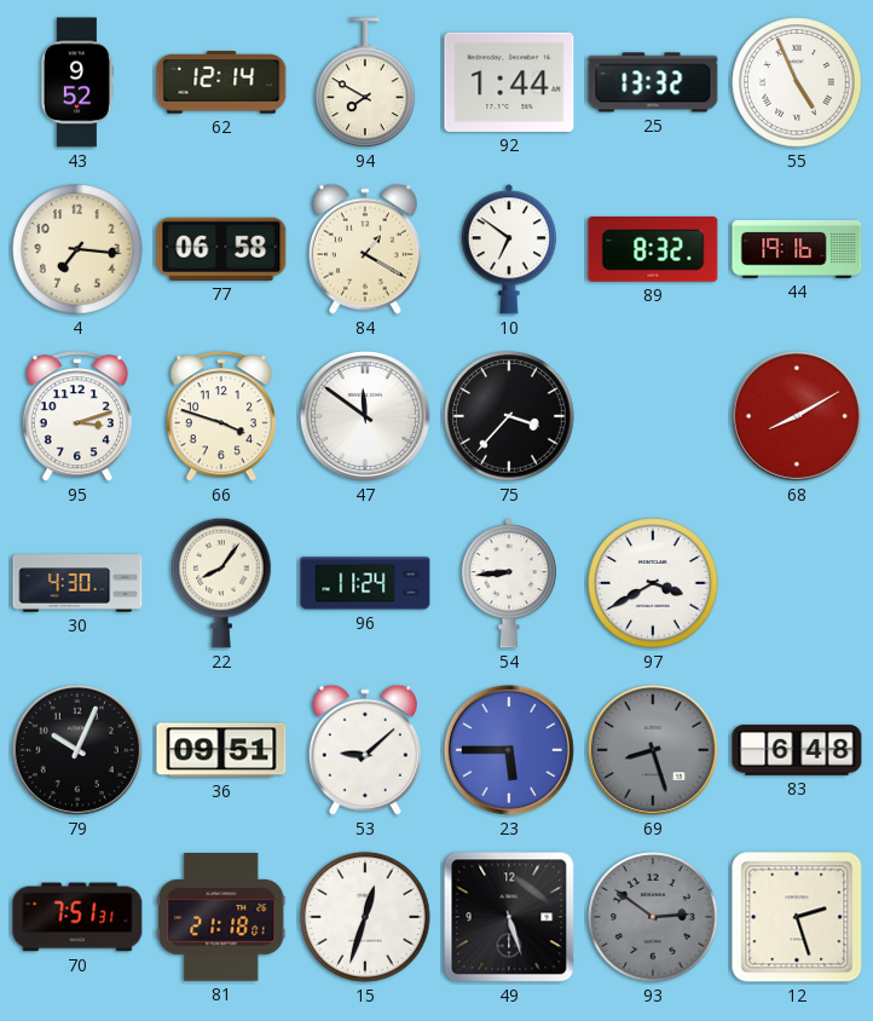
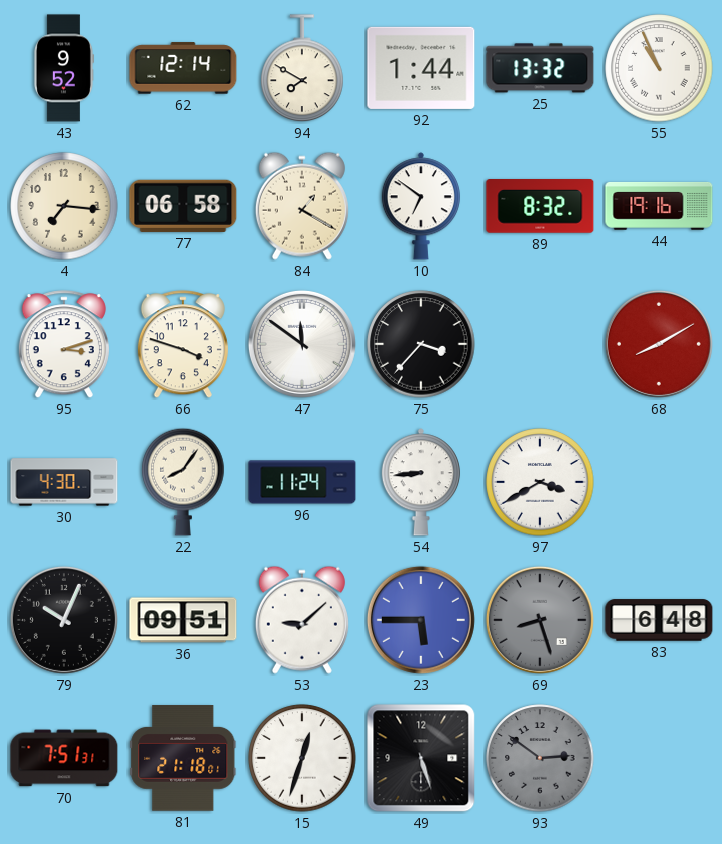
55: 4:56 -> 10:56
12: 2:27 -> none
